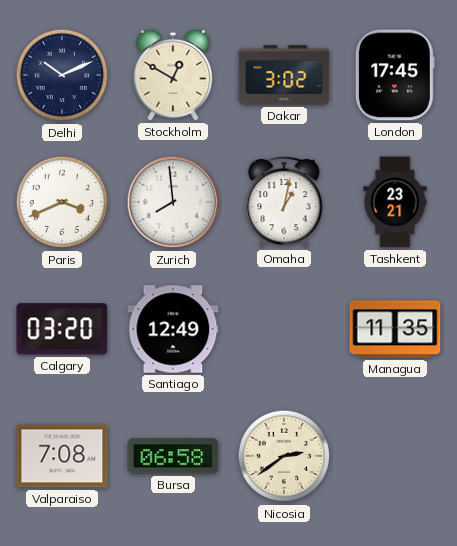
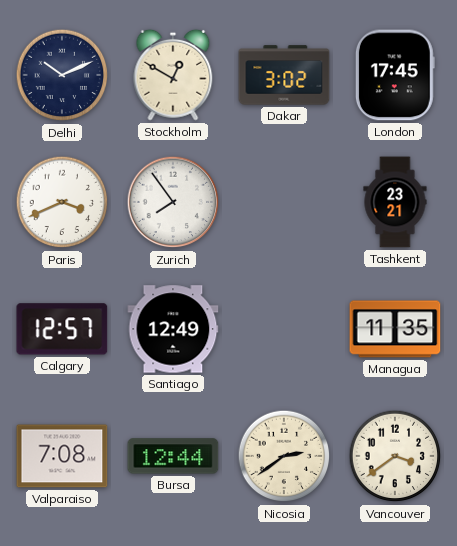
Zurich: 7:59 -> 7:54
Omaha: 1:02 -> none
Calgary: 03:20 -> 12:57
Bursa: 06:58 -> 12:44
Vancouver: none -> 3:39
